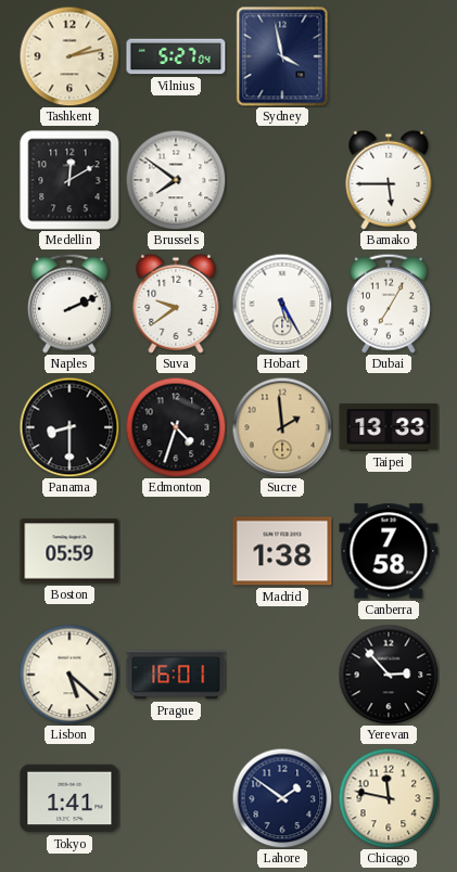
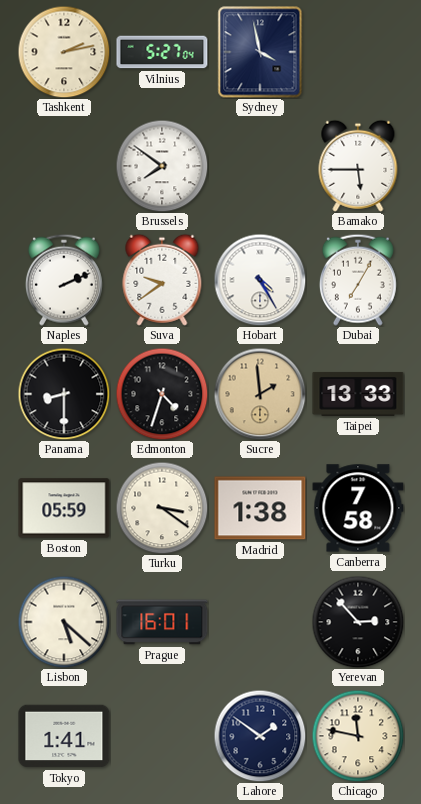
Medellin: 12:10 -> none
Hobart: 5:25 -> 4:25
Turku: none -> 3:21
